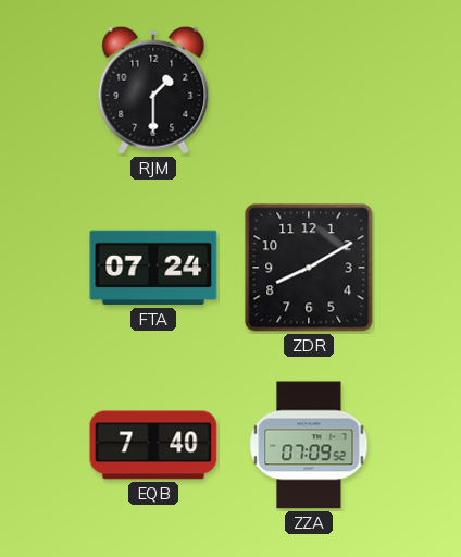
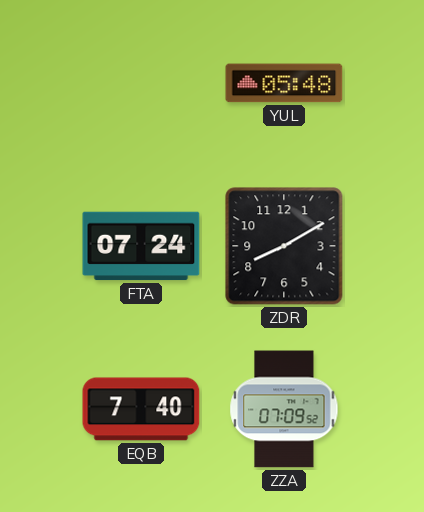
RJM: 1:30 -> none
YUL: none -> 05:48
